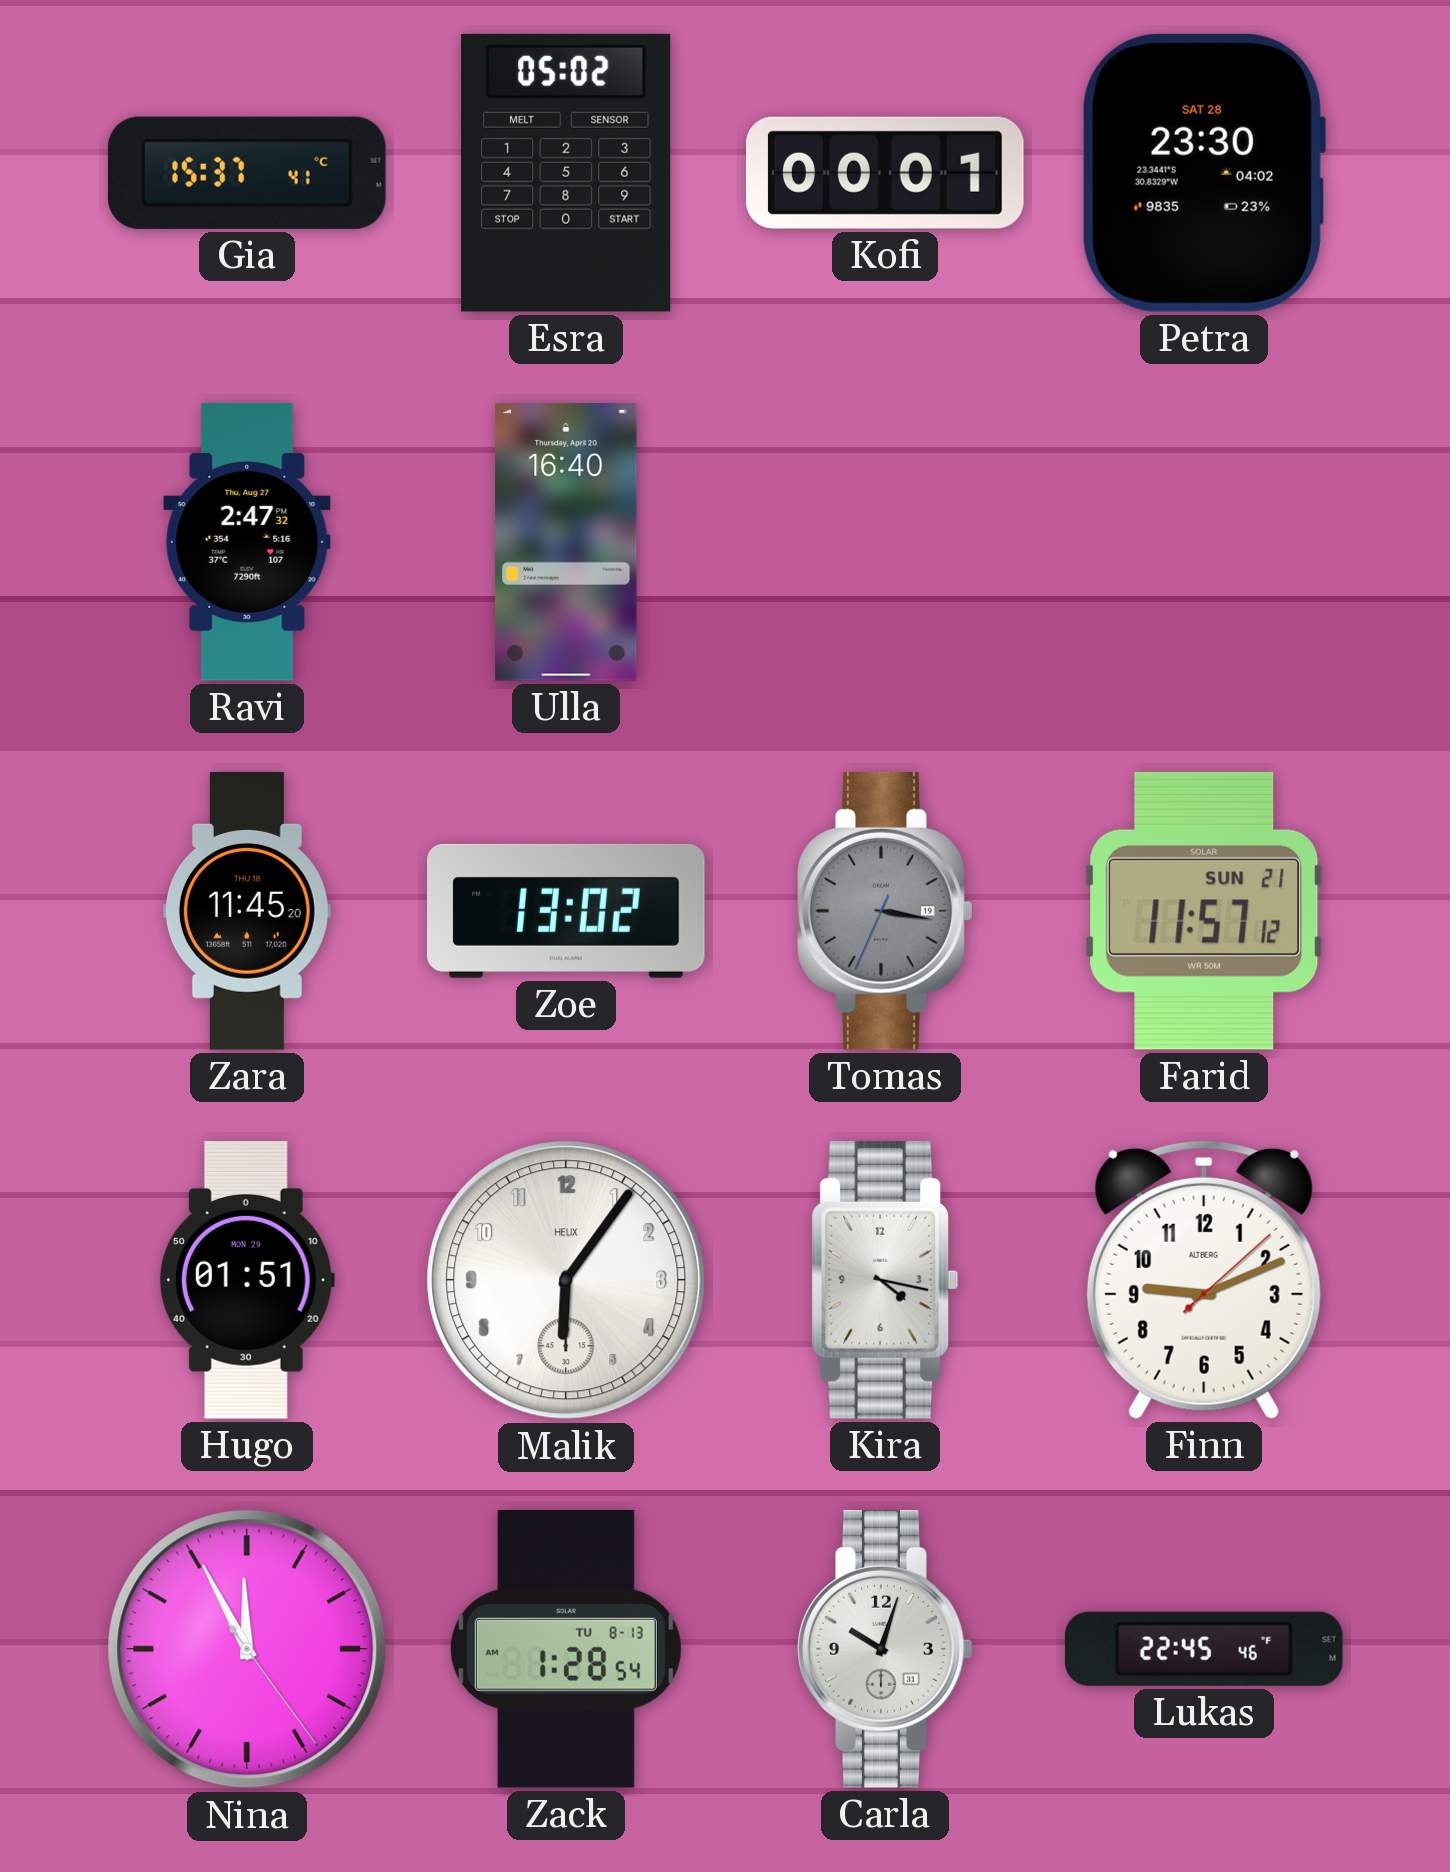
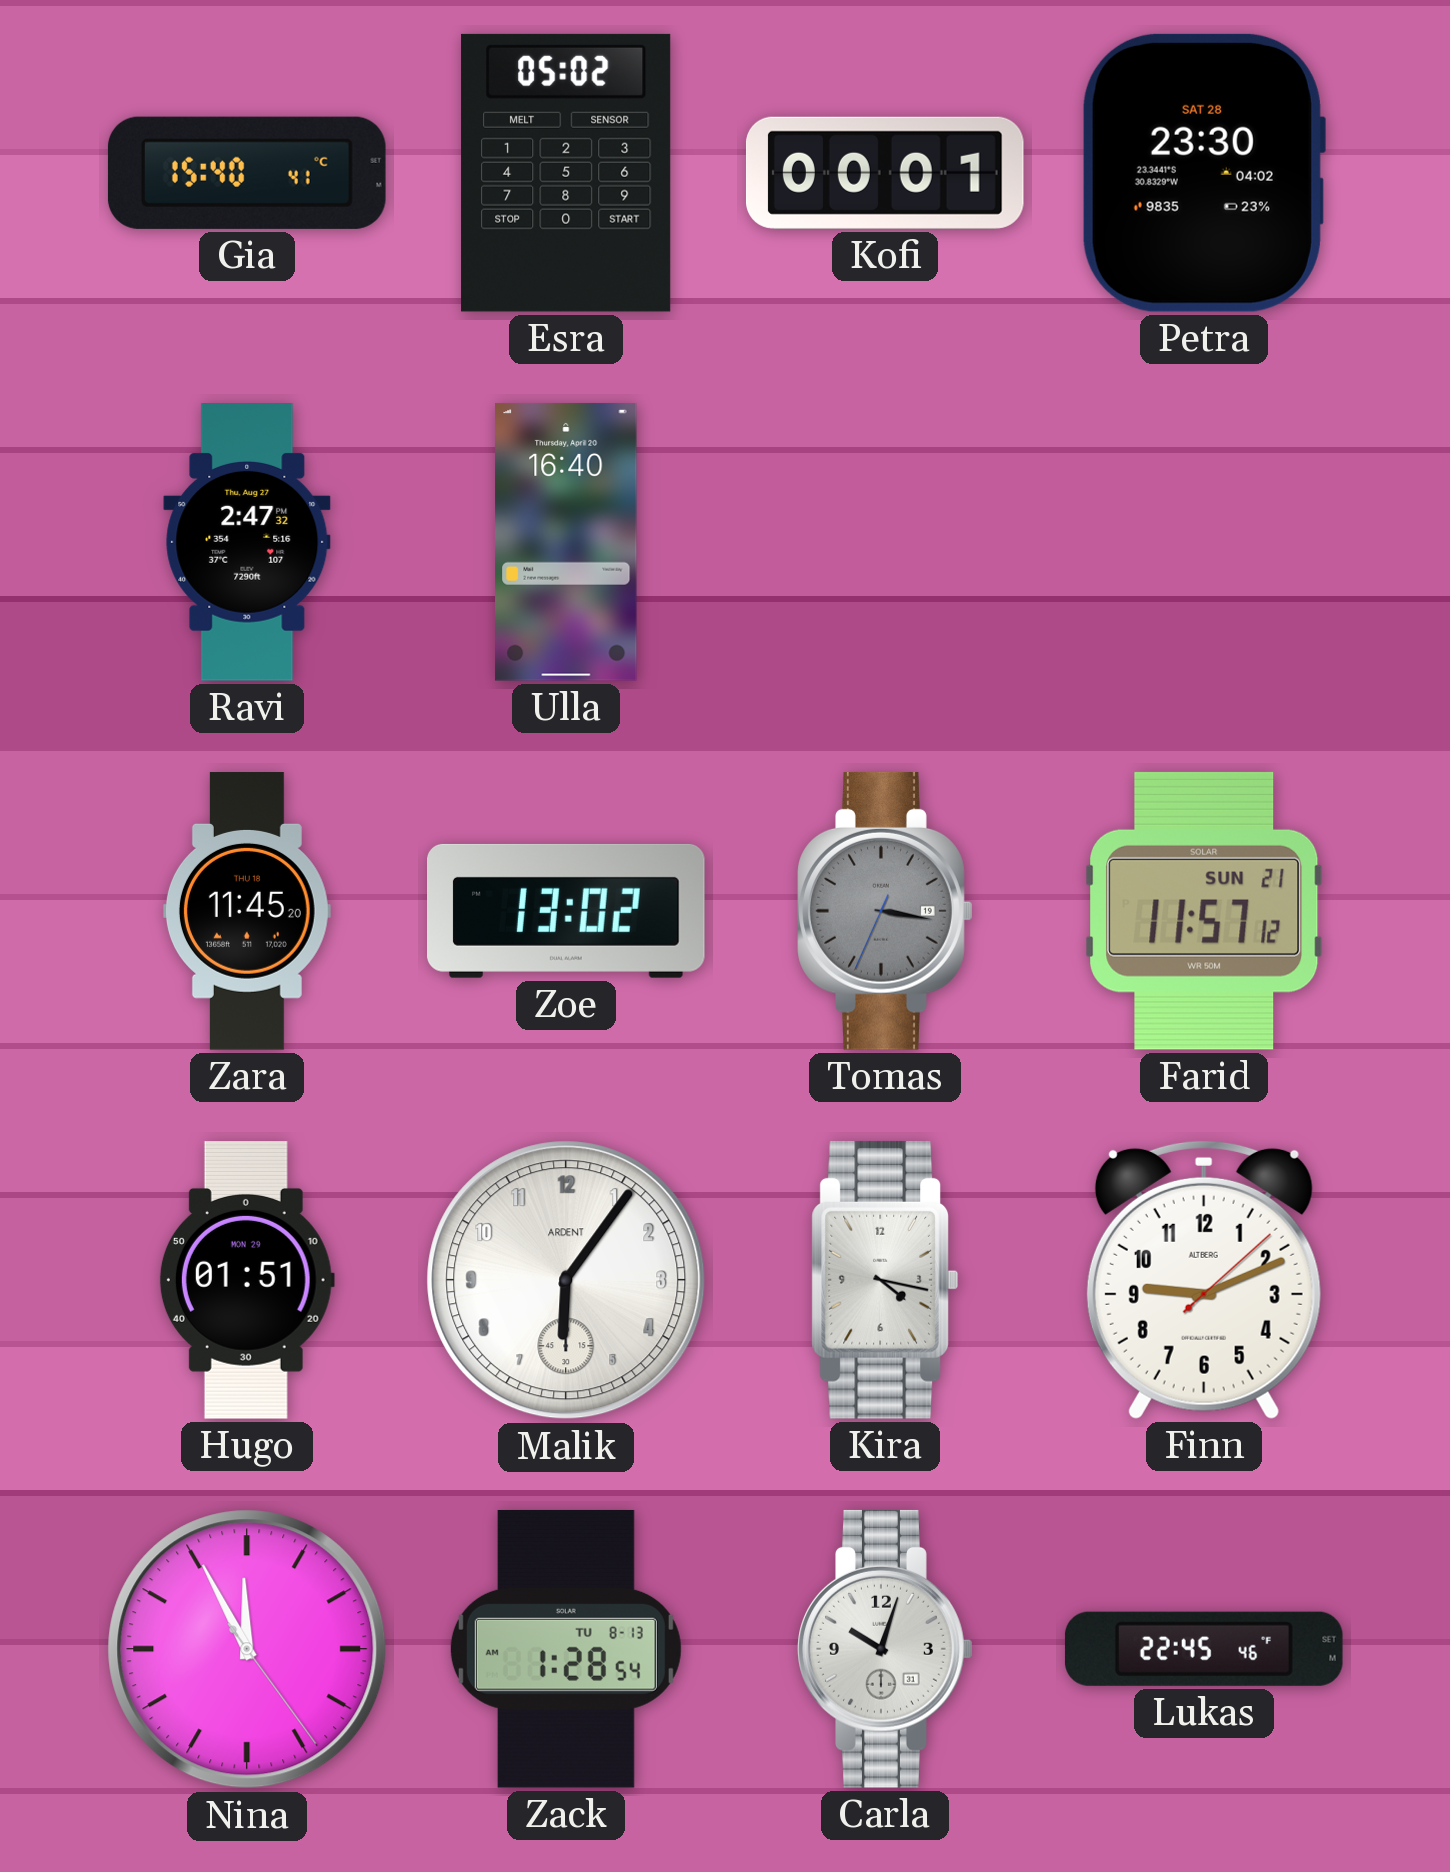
Gia: 15:37 -> 15:40
Malik brand: HELIX -> ARDENT
